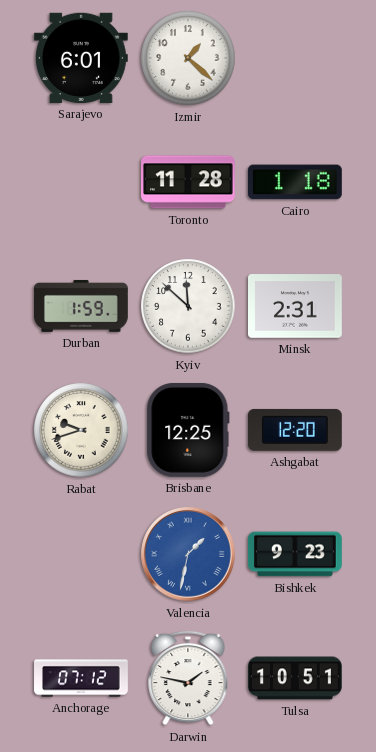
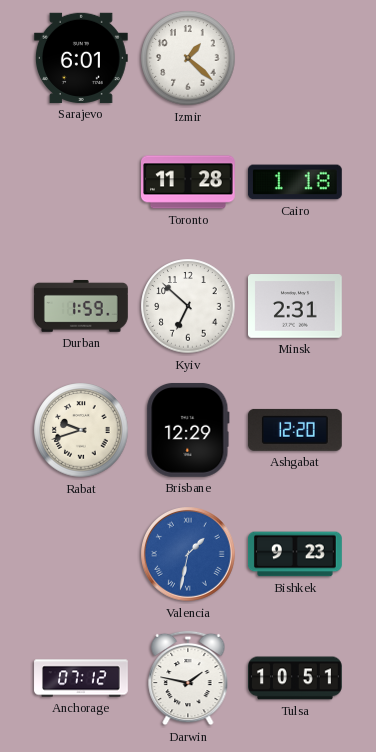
Kyiv: 11:52 -> 6:52
Brisbane: 12:25 -> 12:29
